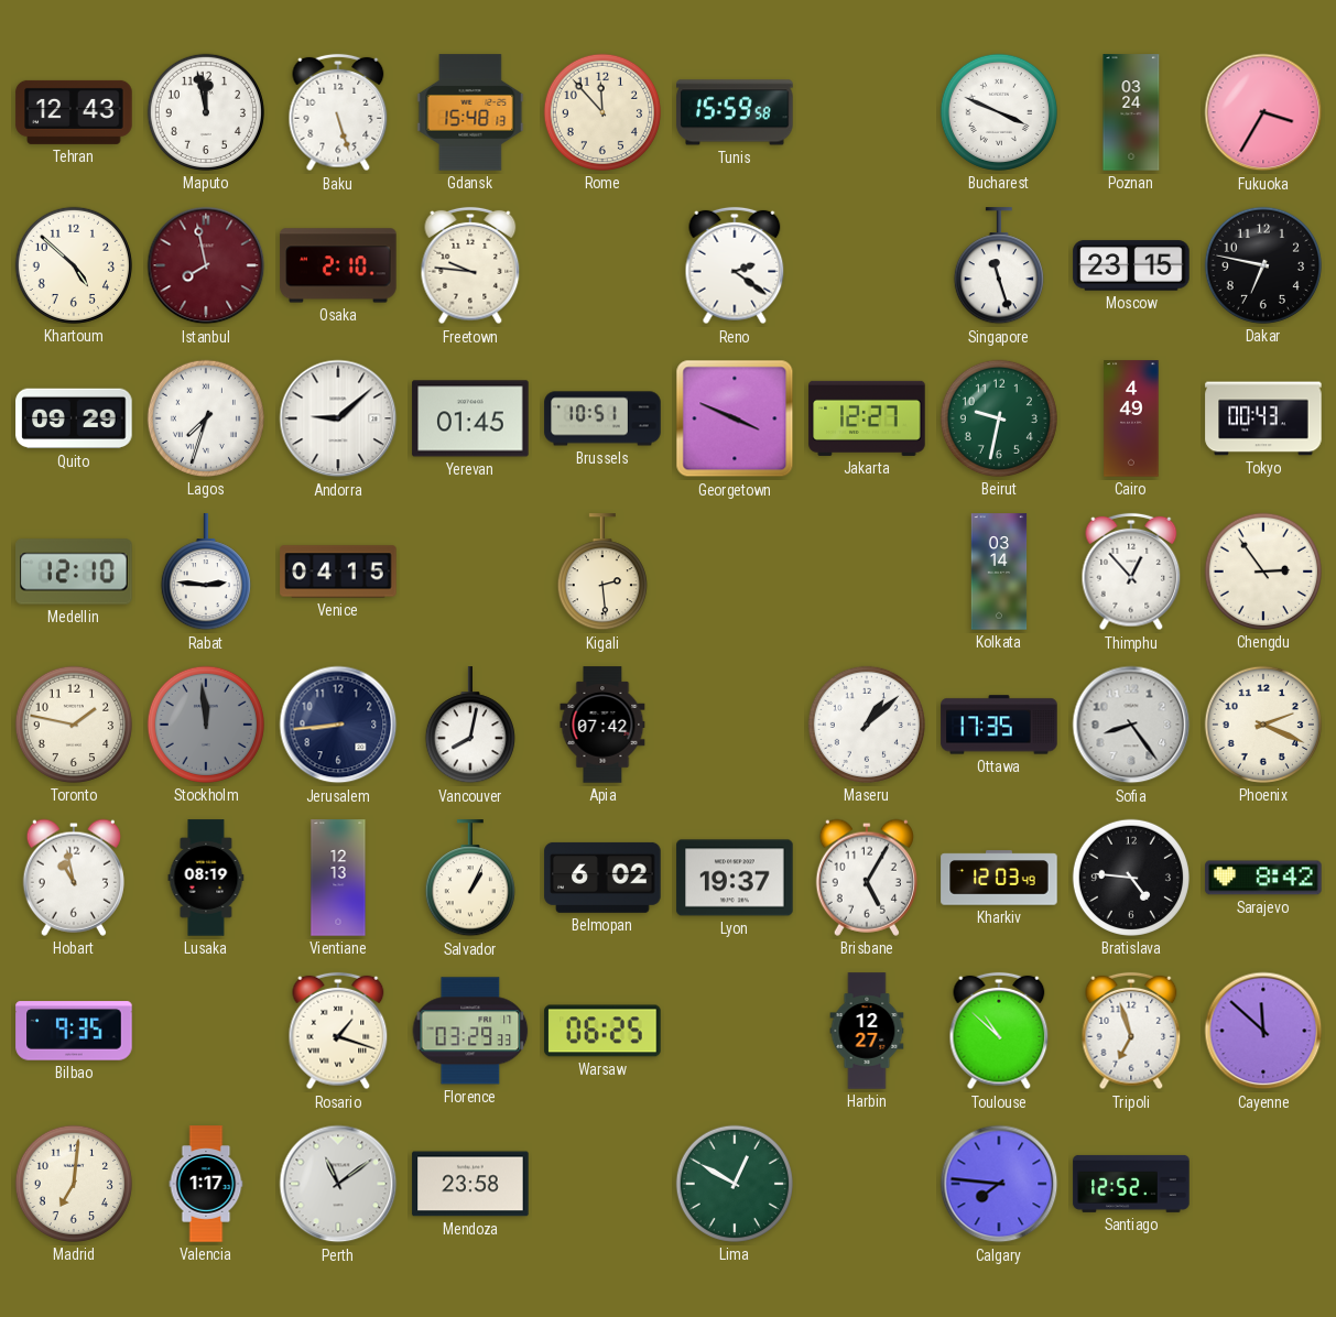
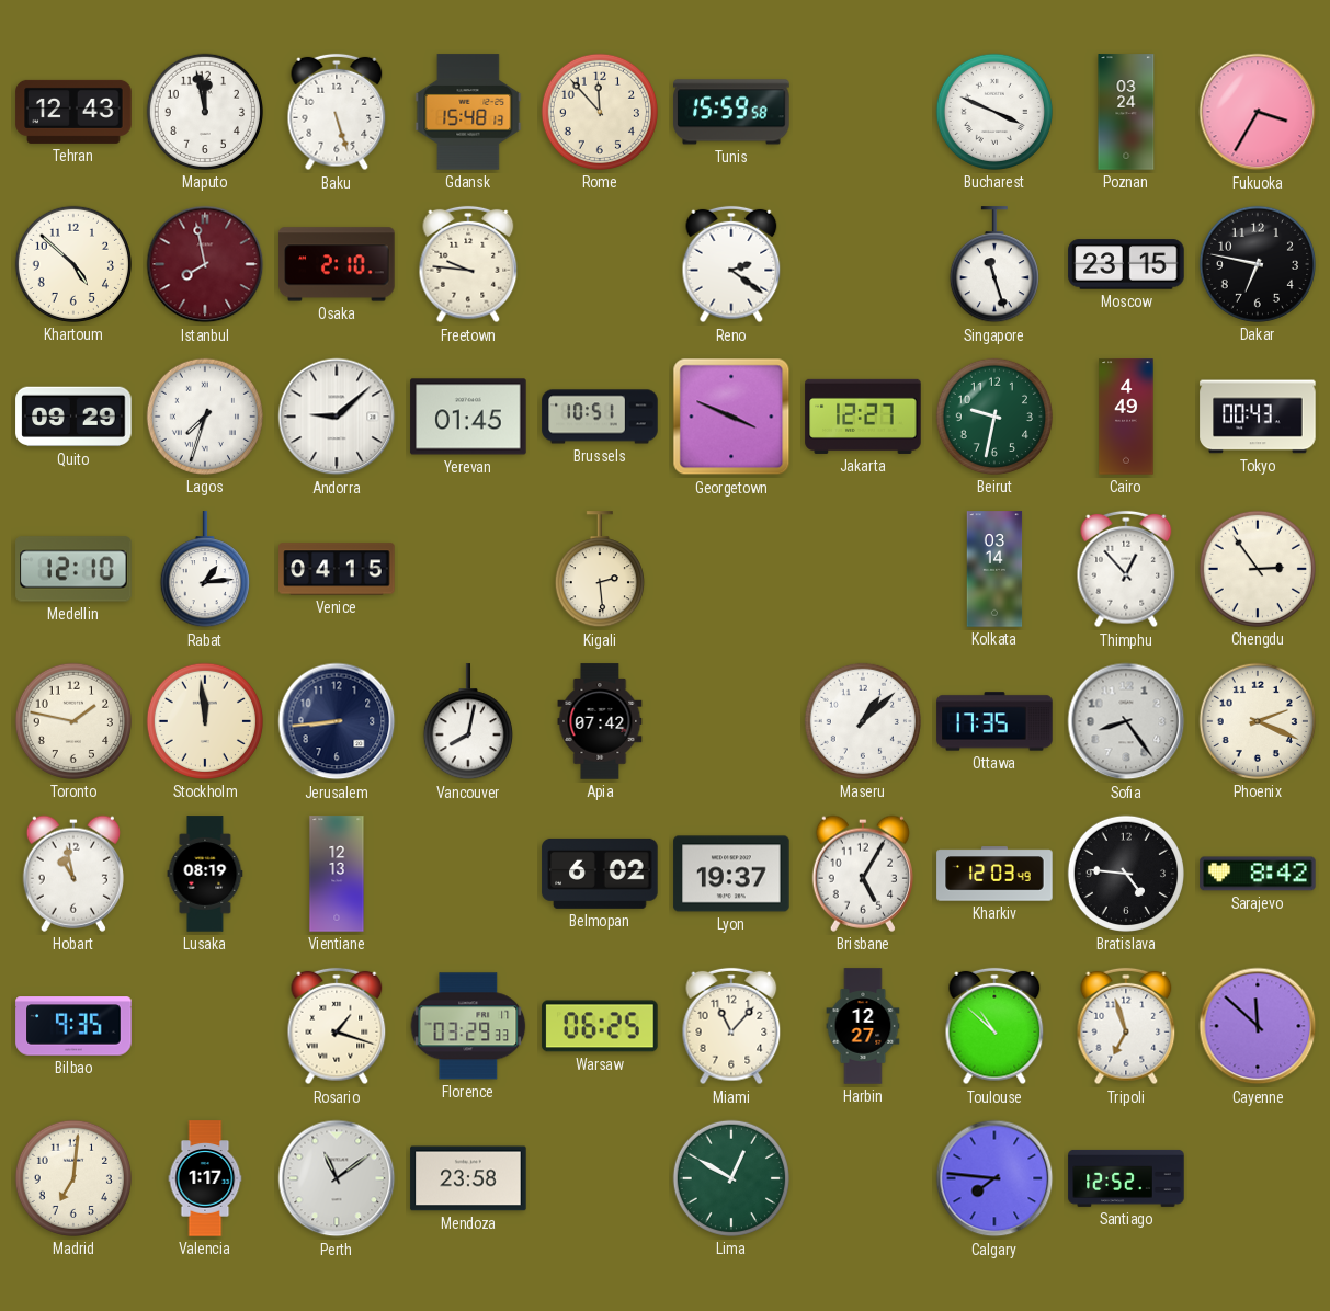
Rabat: 2:46 -> 1:14
Stockholm dial: grey -> cream
Salvador: 1:04 -> none
Miami: none -> 11:07
